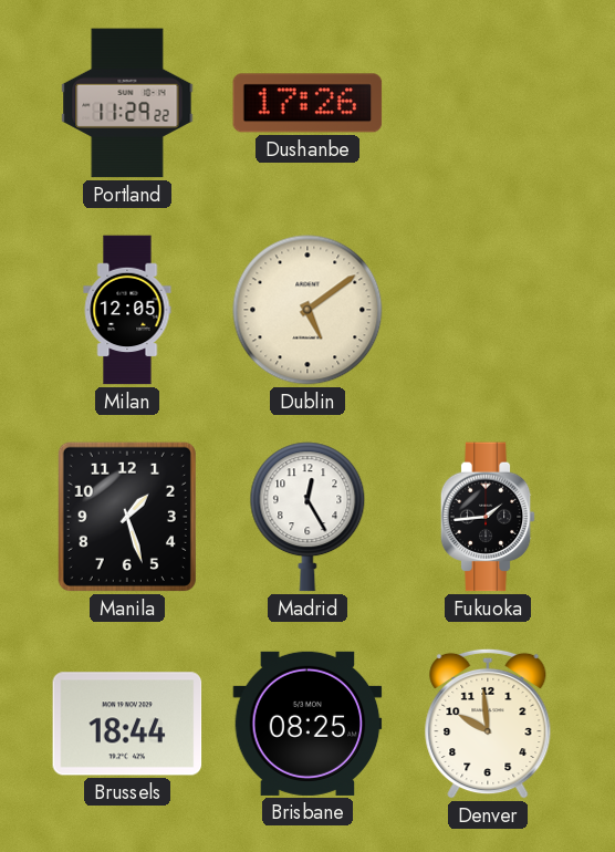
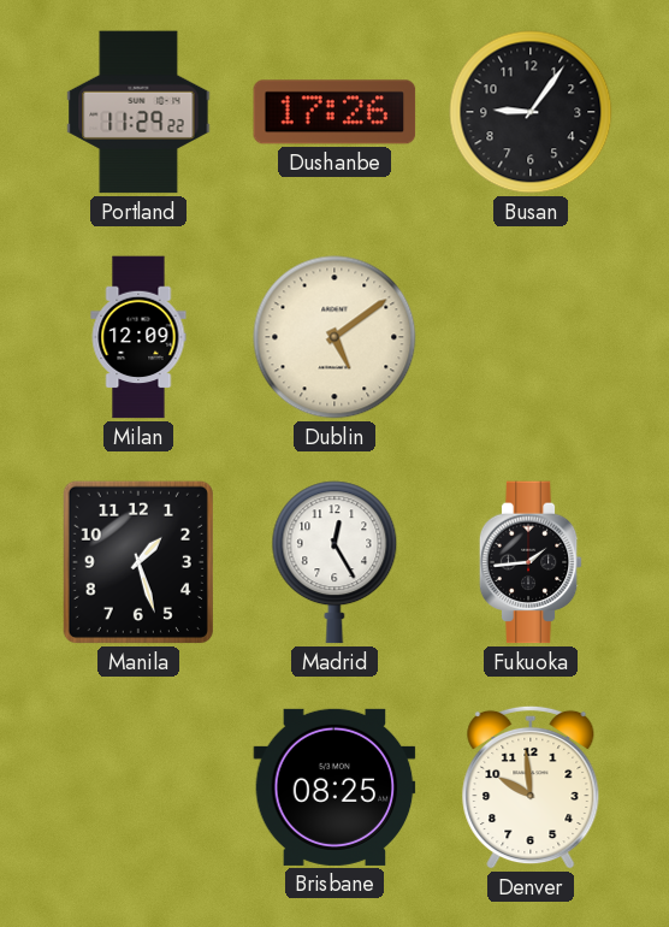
Busan: none -> 9:06
Milan: 12:05 -> 12:09
Brussels: 18:44 -> none
